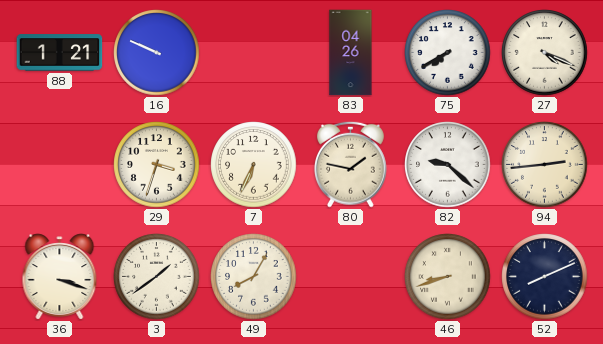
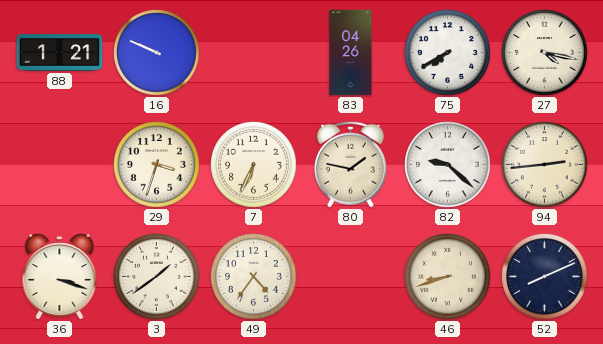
27: 4:19 -> 4:17
49: 8:05 -> 4:36
